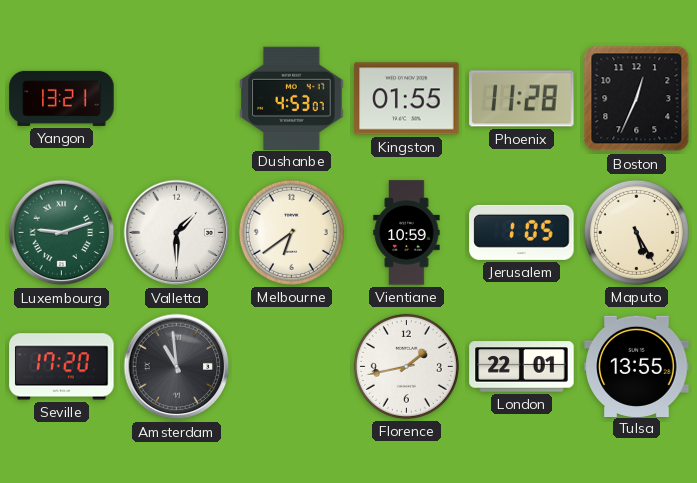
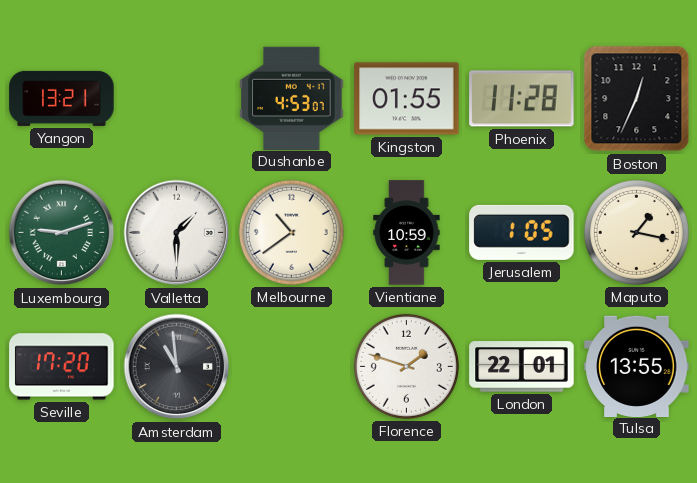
Melbourne: 6:39 -> 10:39
Maputo: 5:25 -> 1:17
Florence: 1:43 -> 1:48
